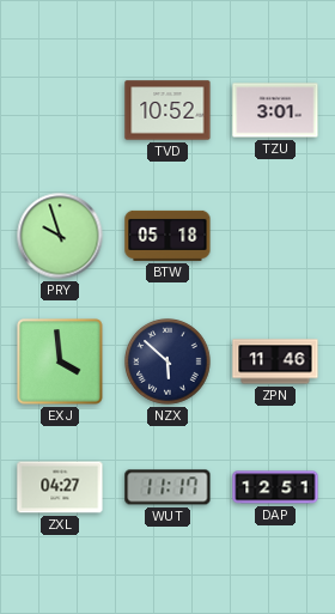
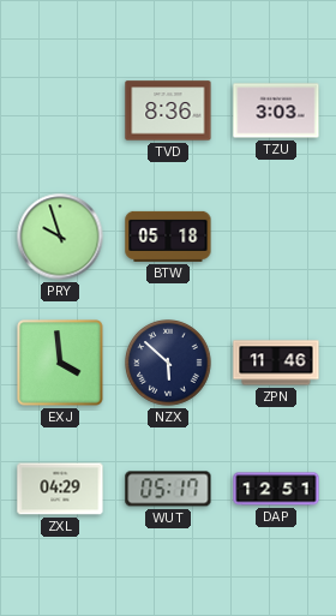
TVD: 10:52 -> 8:36
TZU: 3:01 -> 3:03
ZXL: 04:27 -> 04:29
WUT: 11:17 -> 05:17
